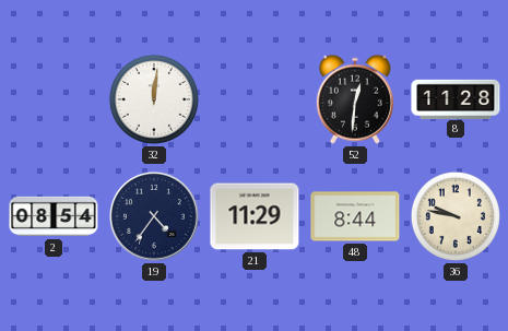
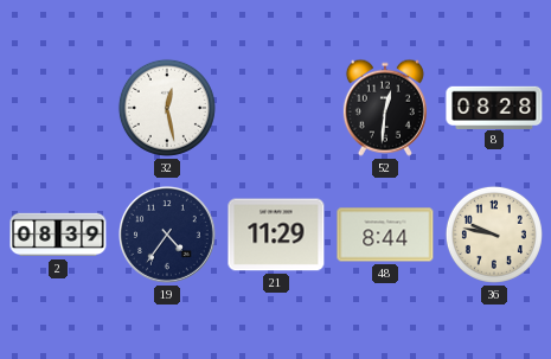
32: 12:01 -> 12:28
8: 11:28 -> 08:28
2: 08:54 -> 08:39
